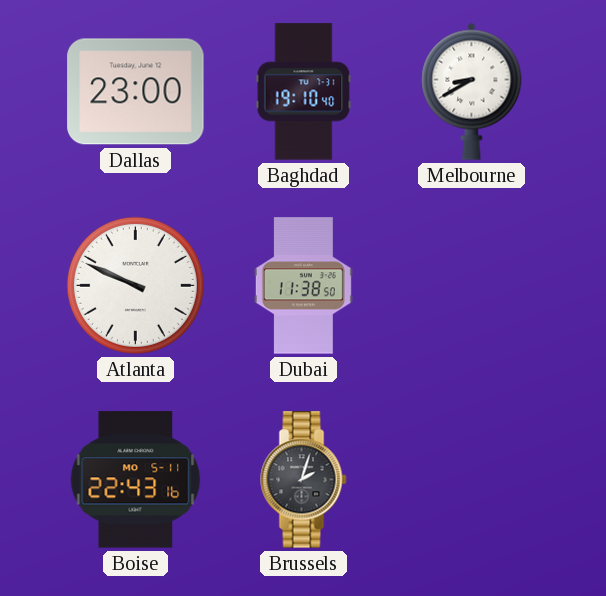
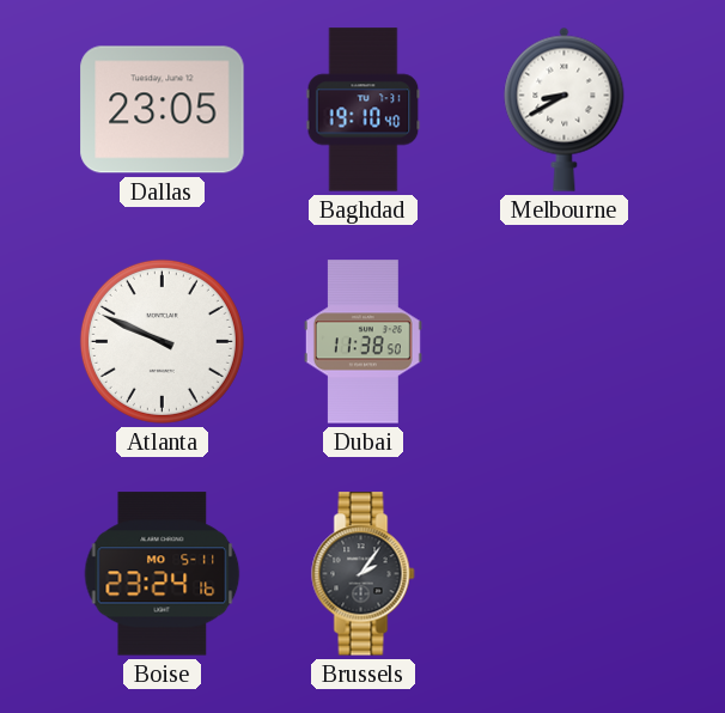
Dallas: 23:00 -> 23:05
Boise: 22:43 -> 23:24
Brussels: 2:03 -> 2:06
